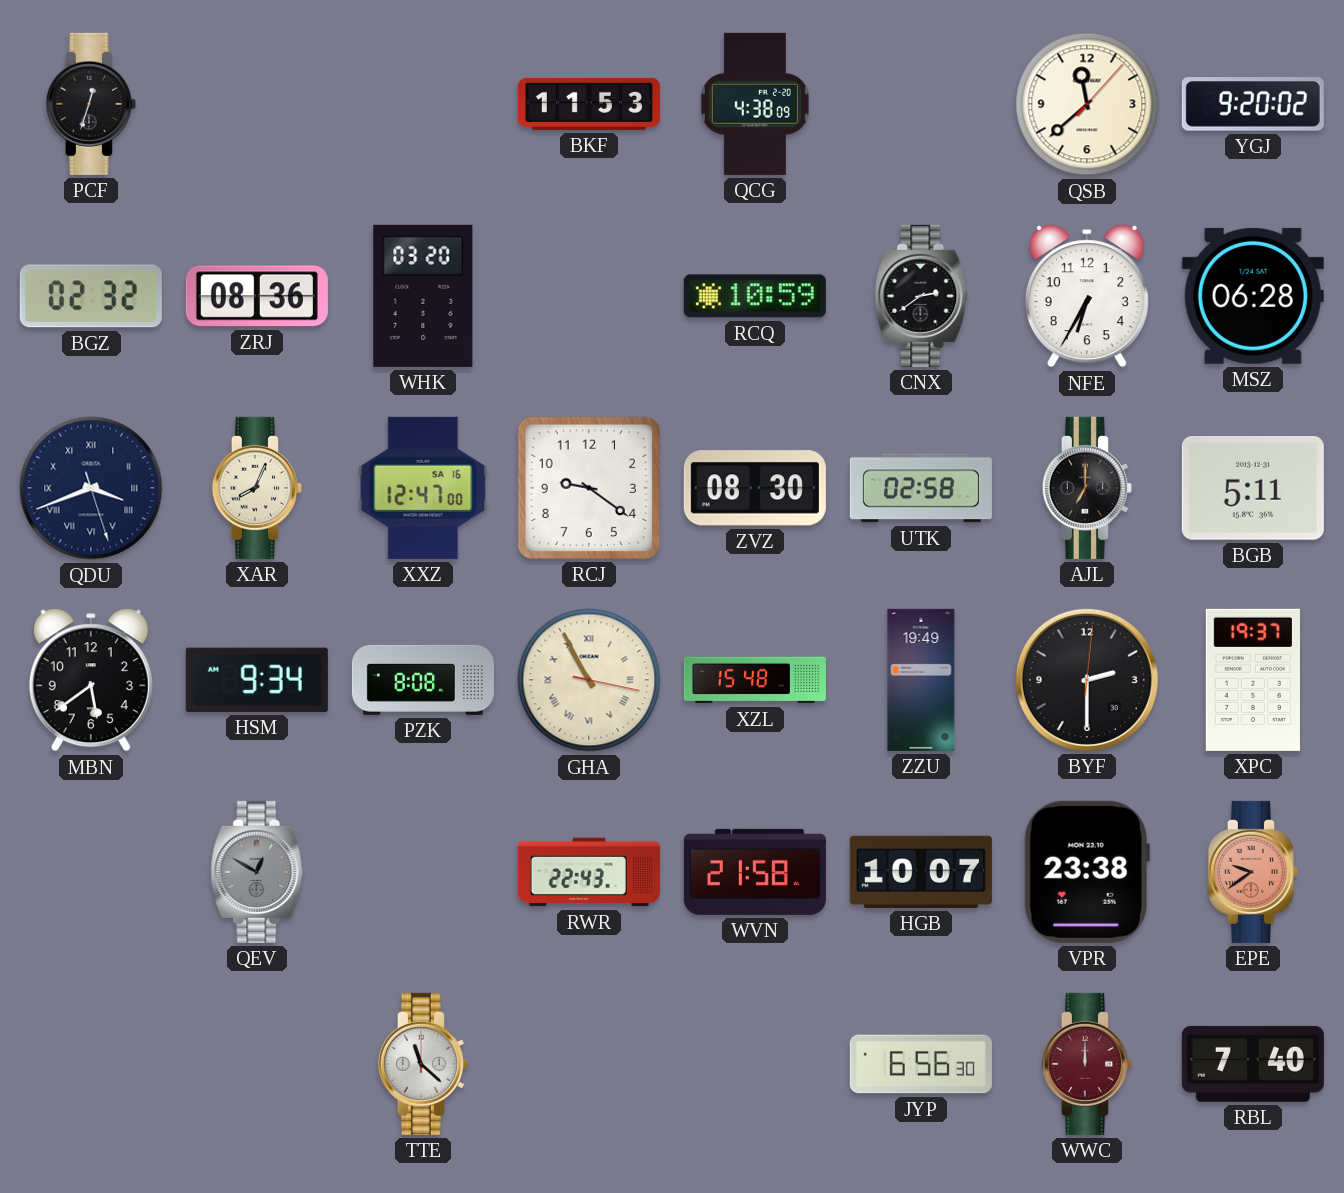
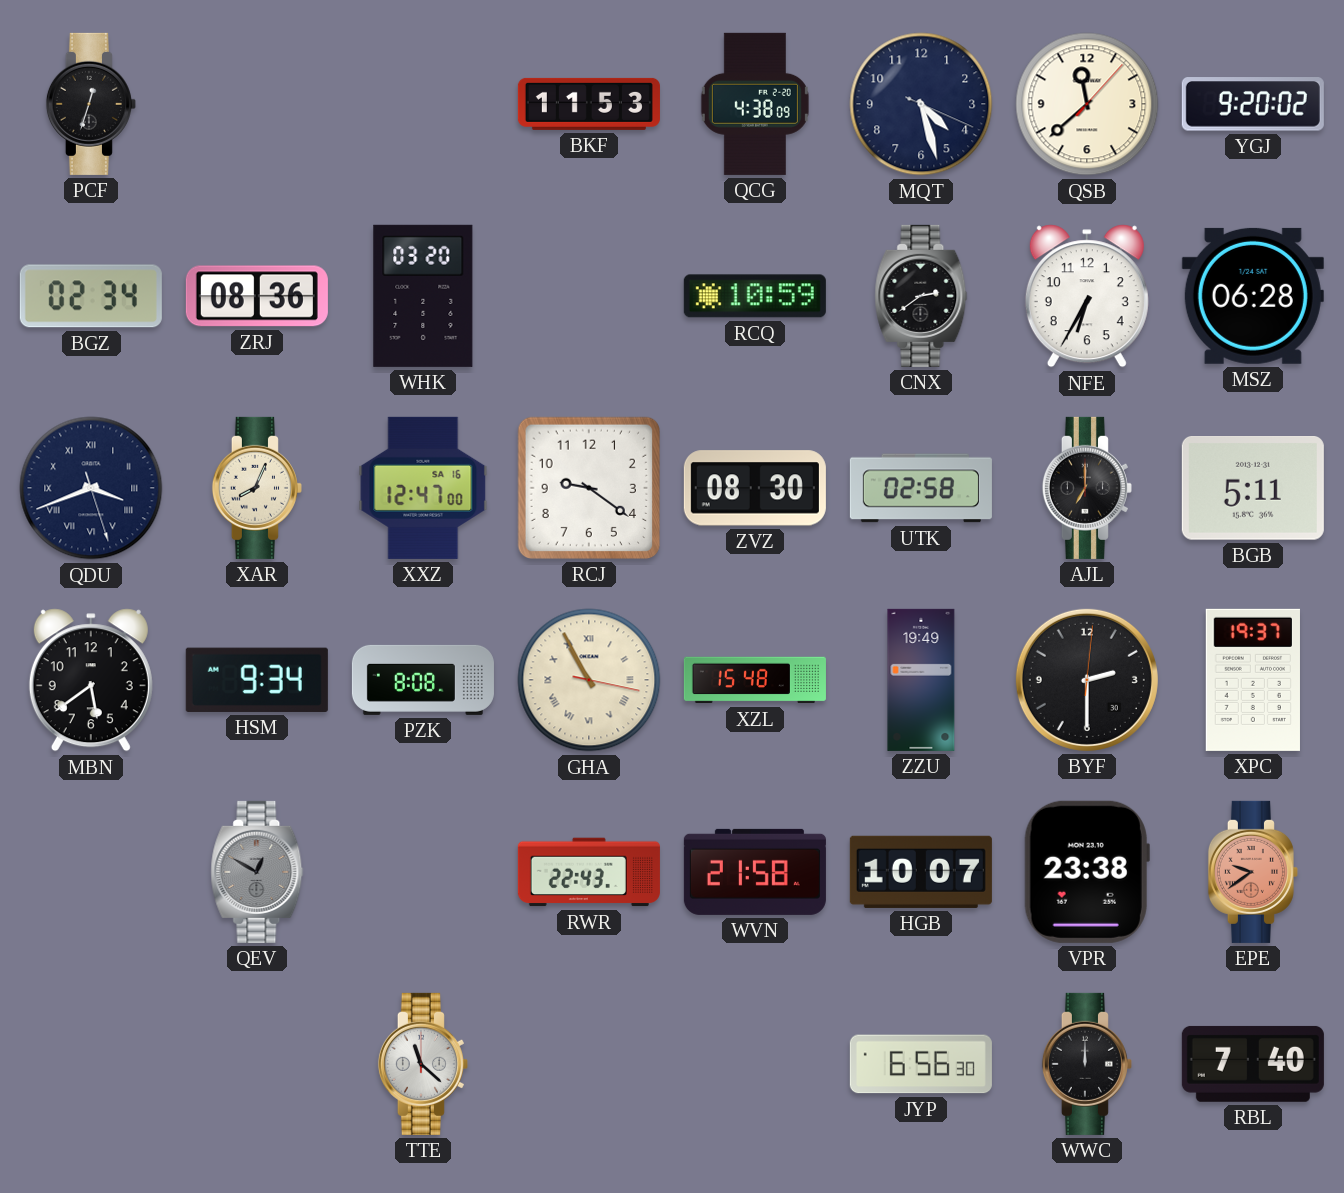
MQT: none -> 4:27
BGZ: 02:32 -> 02:34
WWC dial: burgundy -> black
